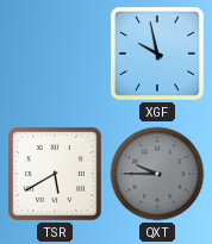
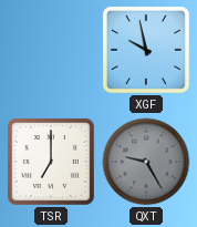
TSR: 5:40 -> 7:00
QXT: 9:45 -> 9:25
